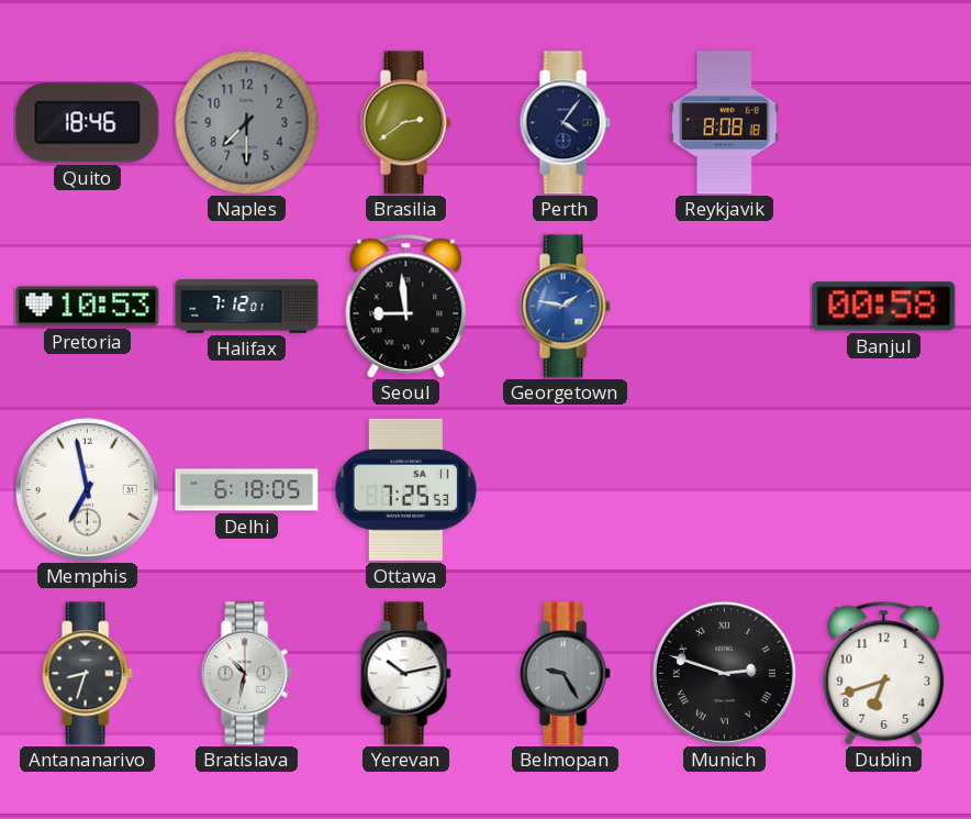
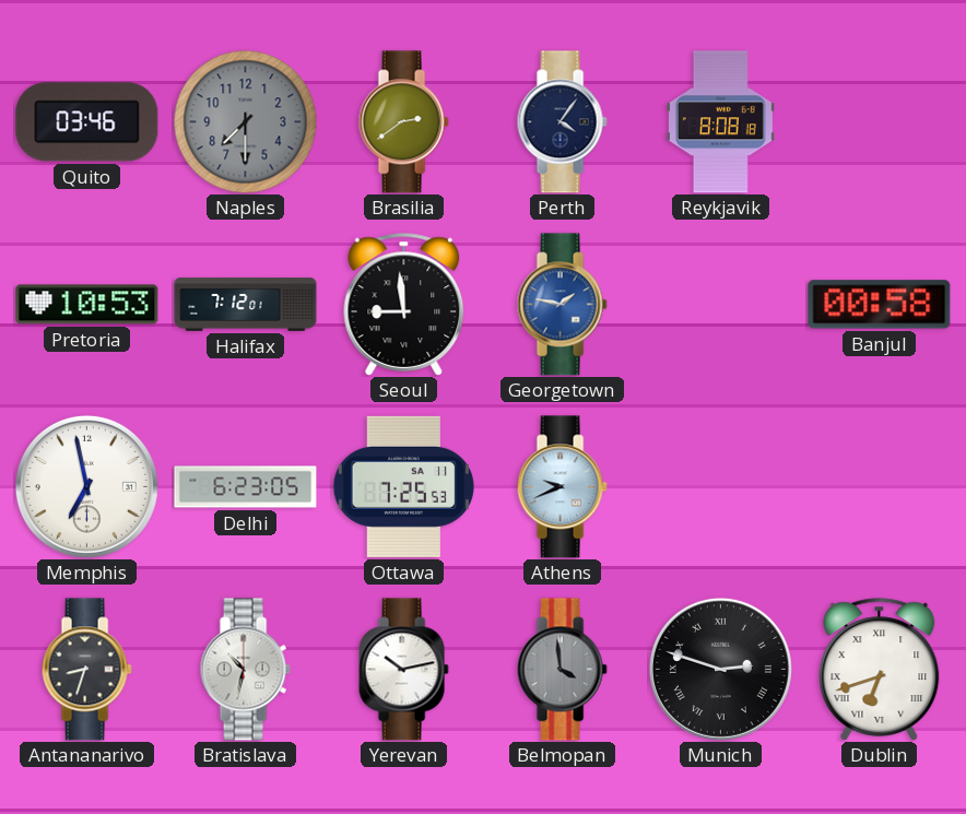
Quito: 18:46 -> 03:46
Delhi: 6:18 -> 6:23
Athens: none -> 9:41
Belmopan: 9:25 -> 3:59
Dublin numerals: Arabic -> Roman
